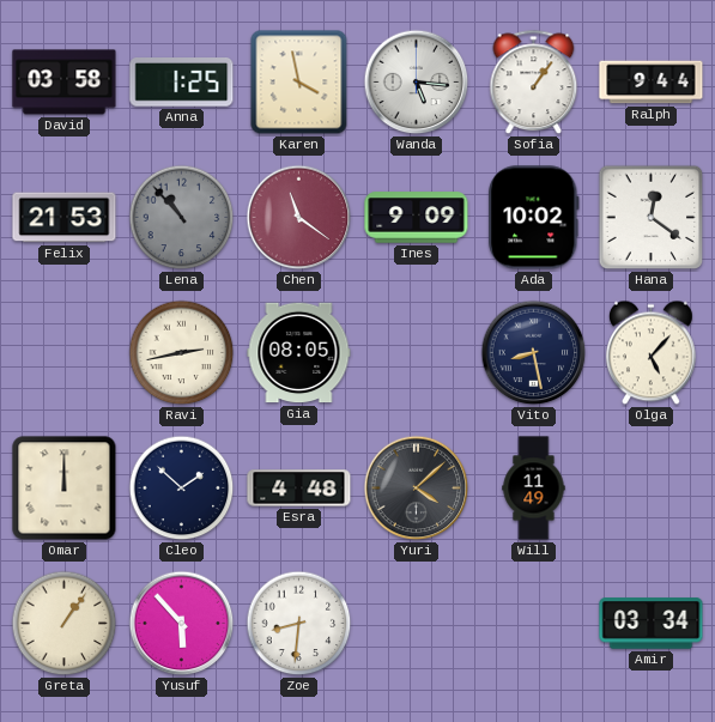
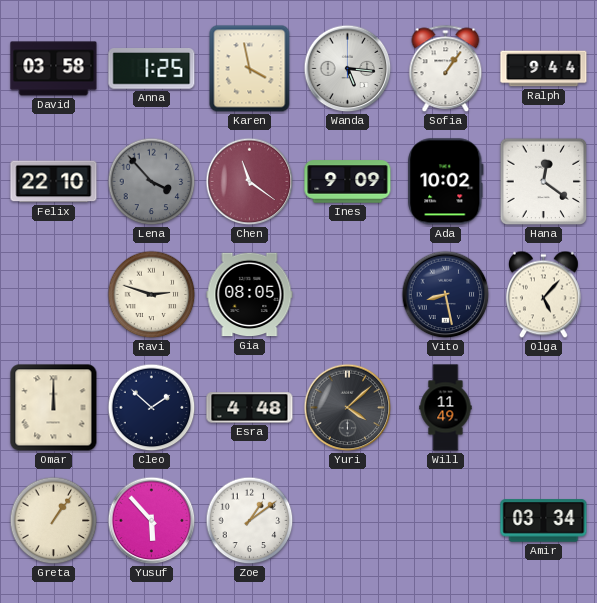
Felix: 21:53 -> 22:10
Lena: 10:53 -> 3:53
Ravi: 2:43 -> 2:48
Zoe: 8:31 -> 1:09
